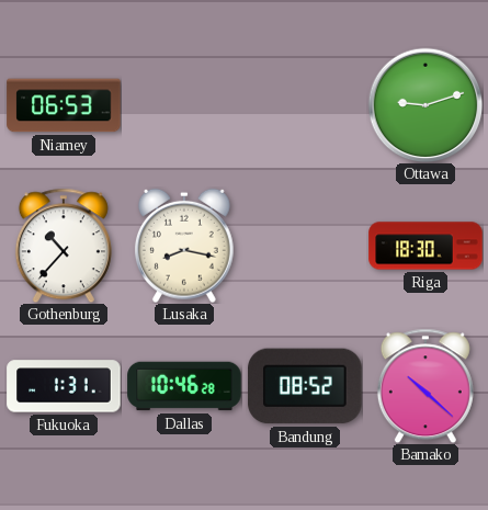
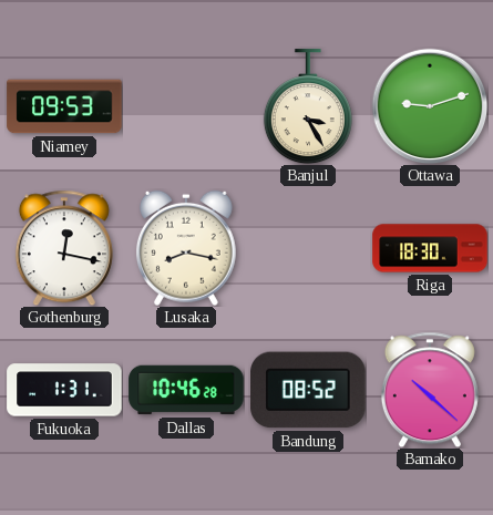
Niamey: 06:53 -> 09:53
Banjul: none -> 3:25
Gothenburg: 10:37 -> 12:17
